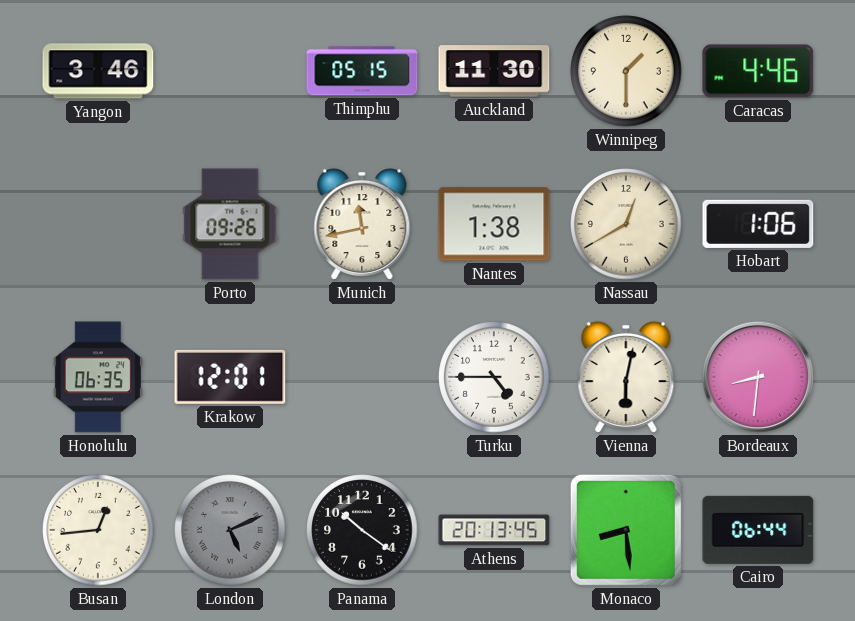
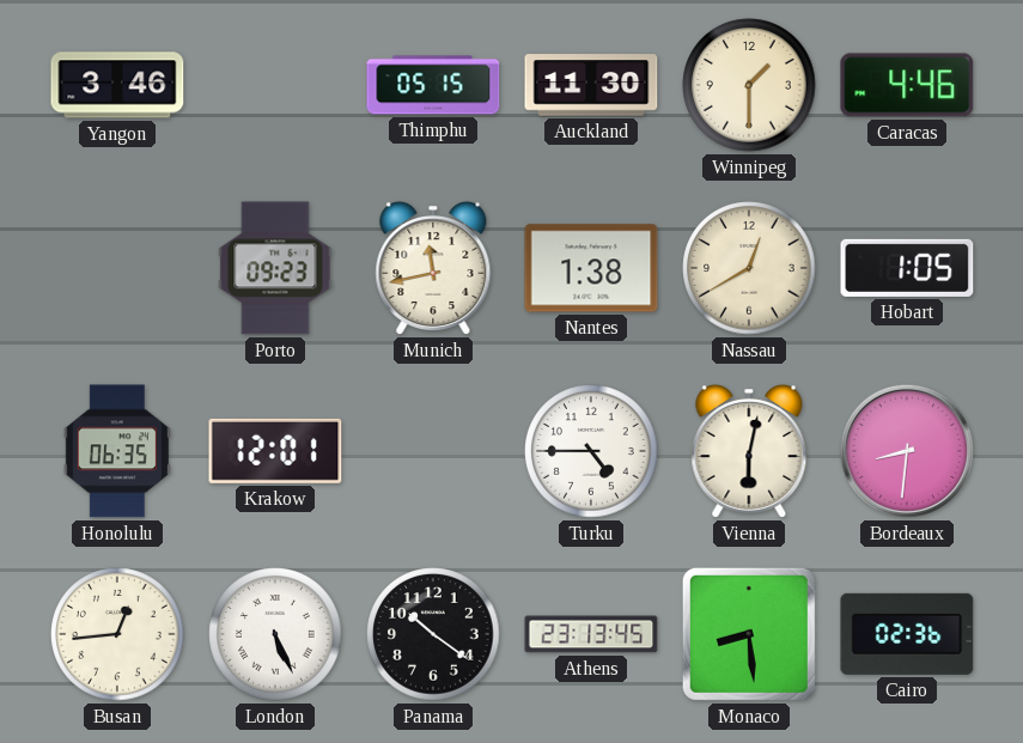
Porto: 09:26 -> 09:23
Hobart: 1:06 -> 1:05
London: 5:11 -> 5:26
London dial: grey -> white
Athens: 20:13 -> 23:13
Cairo: 06:44 -> 02:36
